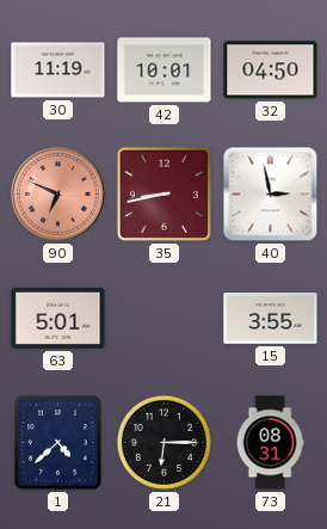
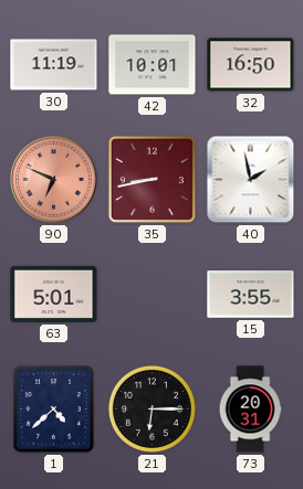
32: 04:50 -> 16:50
40: 2:58 -> 1:58
73: 08:31 -> 20:31
